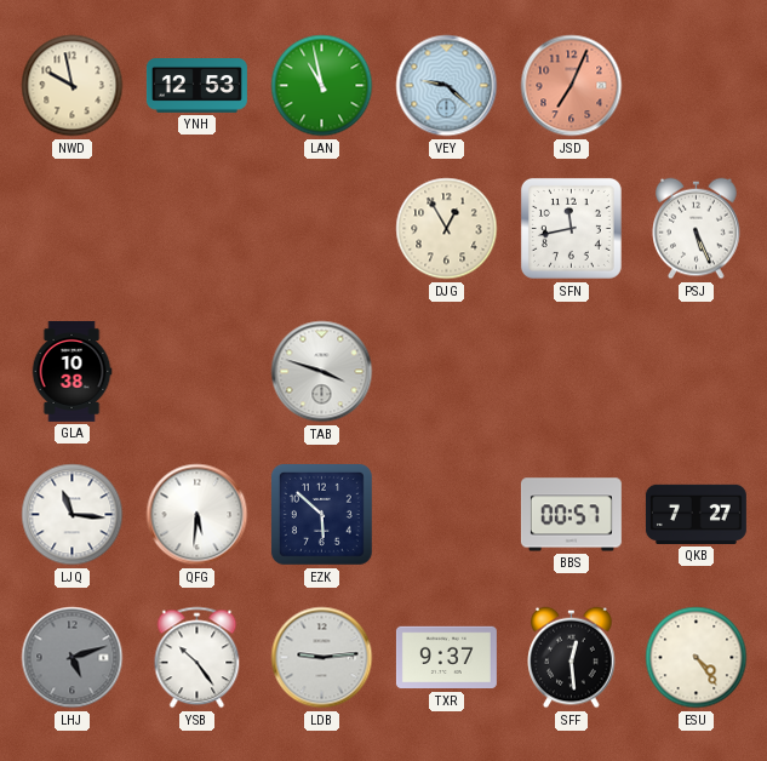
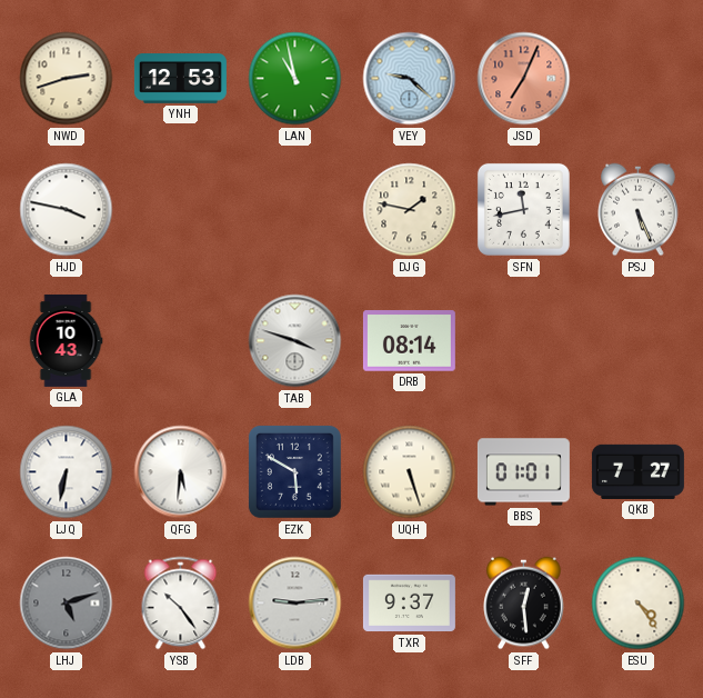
NWD: 9:58 -> 2:42
HJD: none -> 3:47
DJG: 12:55 -> 1:47
GLA: 10:38 -> 10:43
DRB: none -> 08:14
LJQ: 11:16 -> 6:32
EZK: 5:52 -> 5:50
UQH: none -> 5:27
BBS: 00:57 -> 01:01
